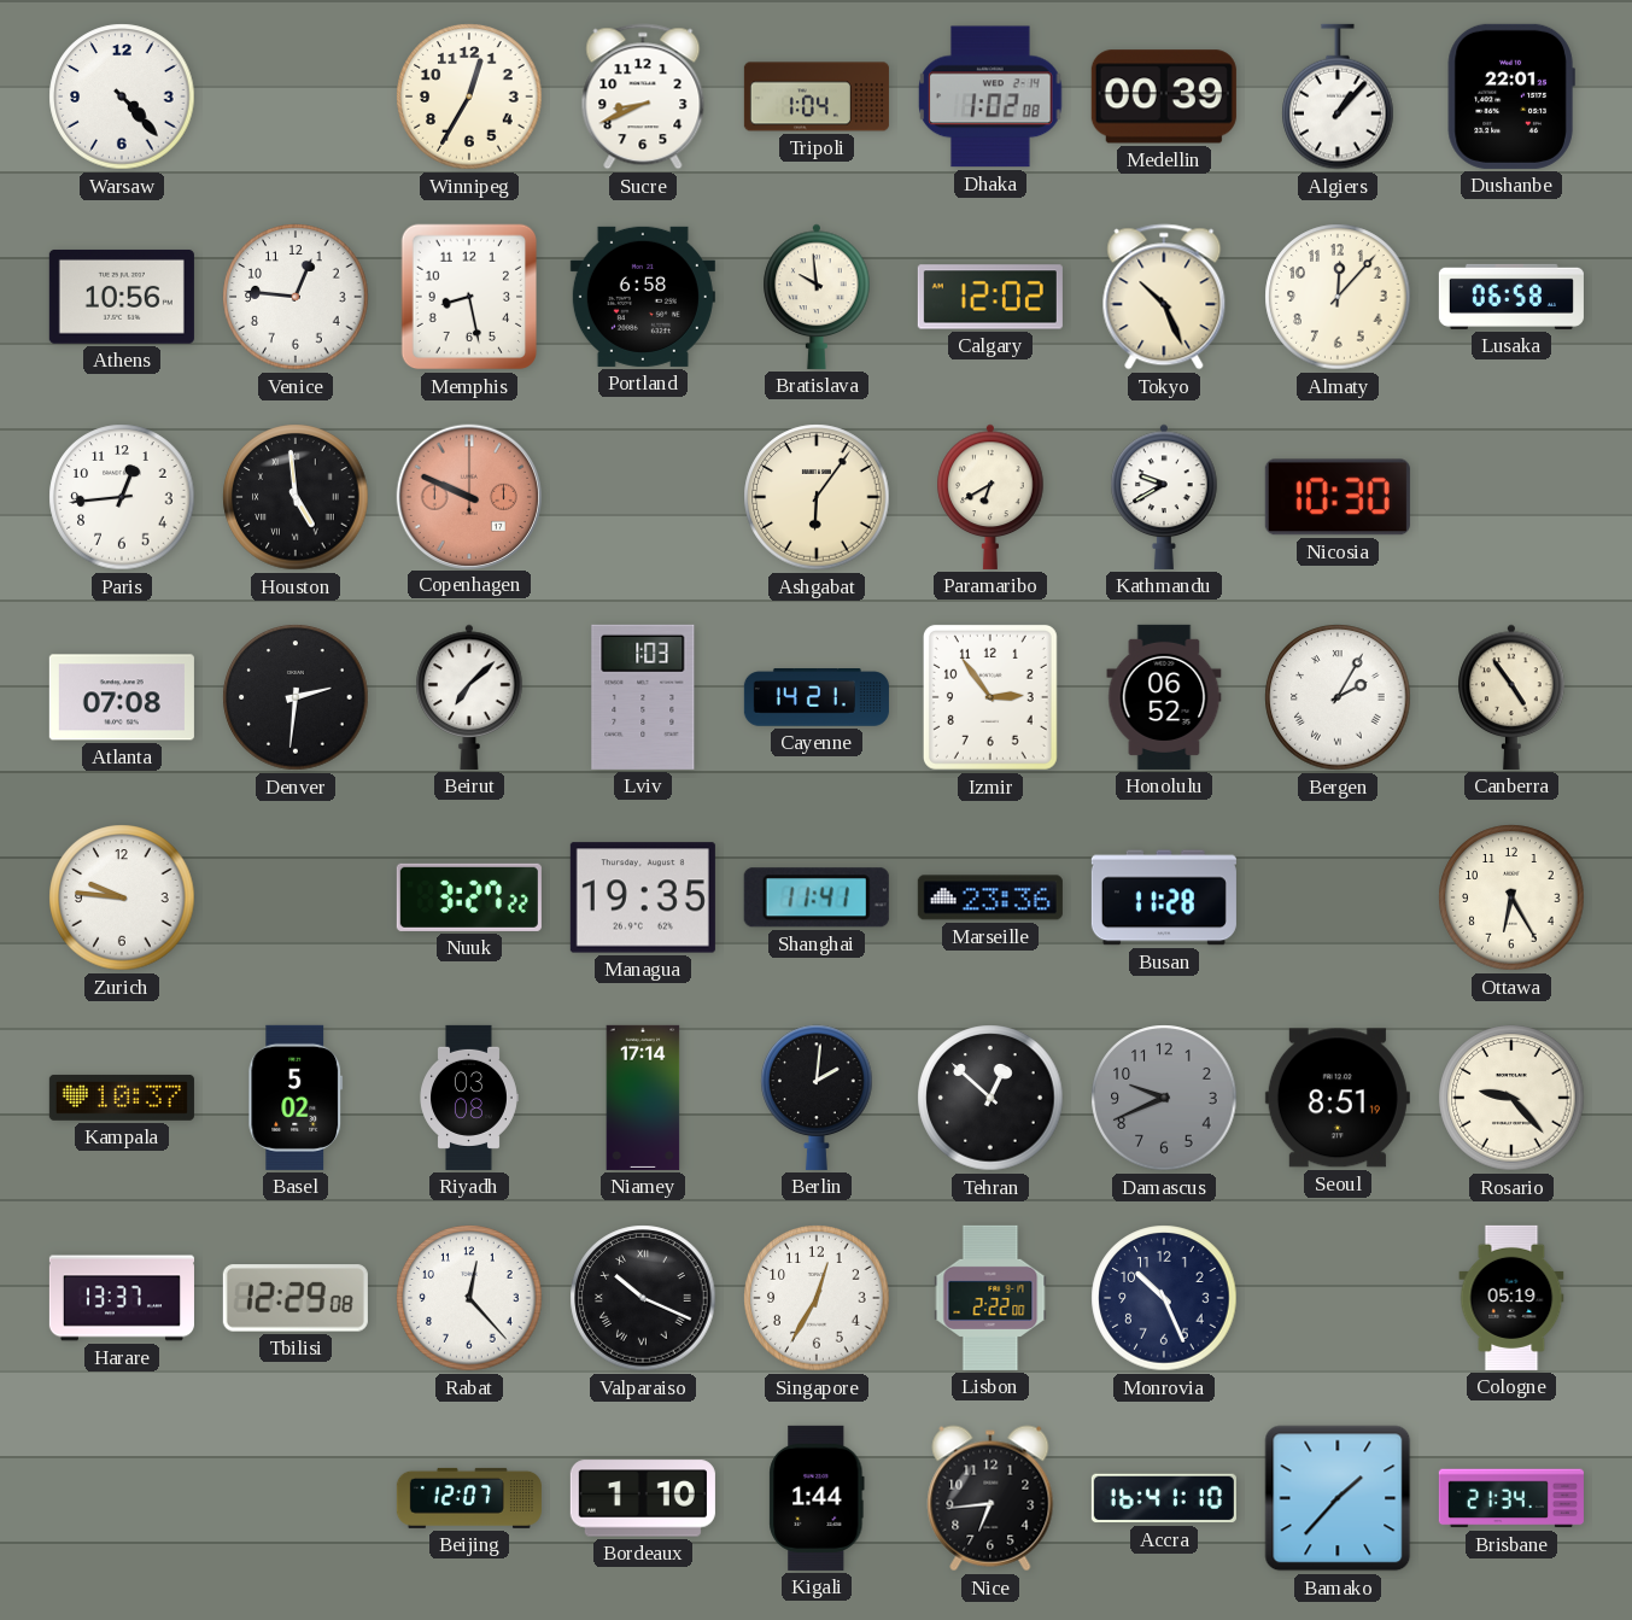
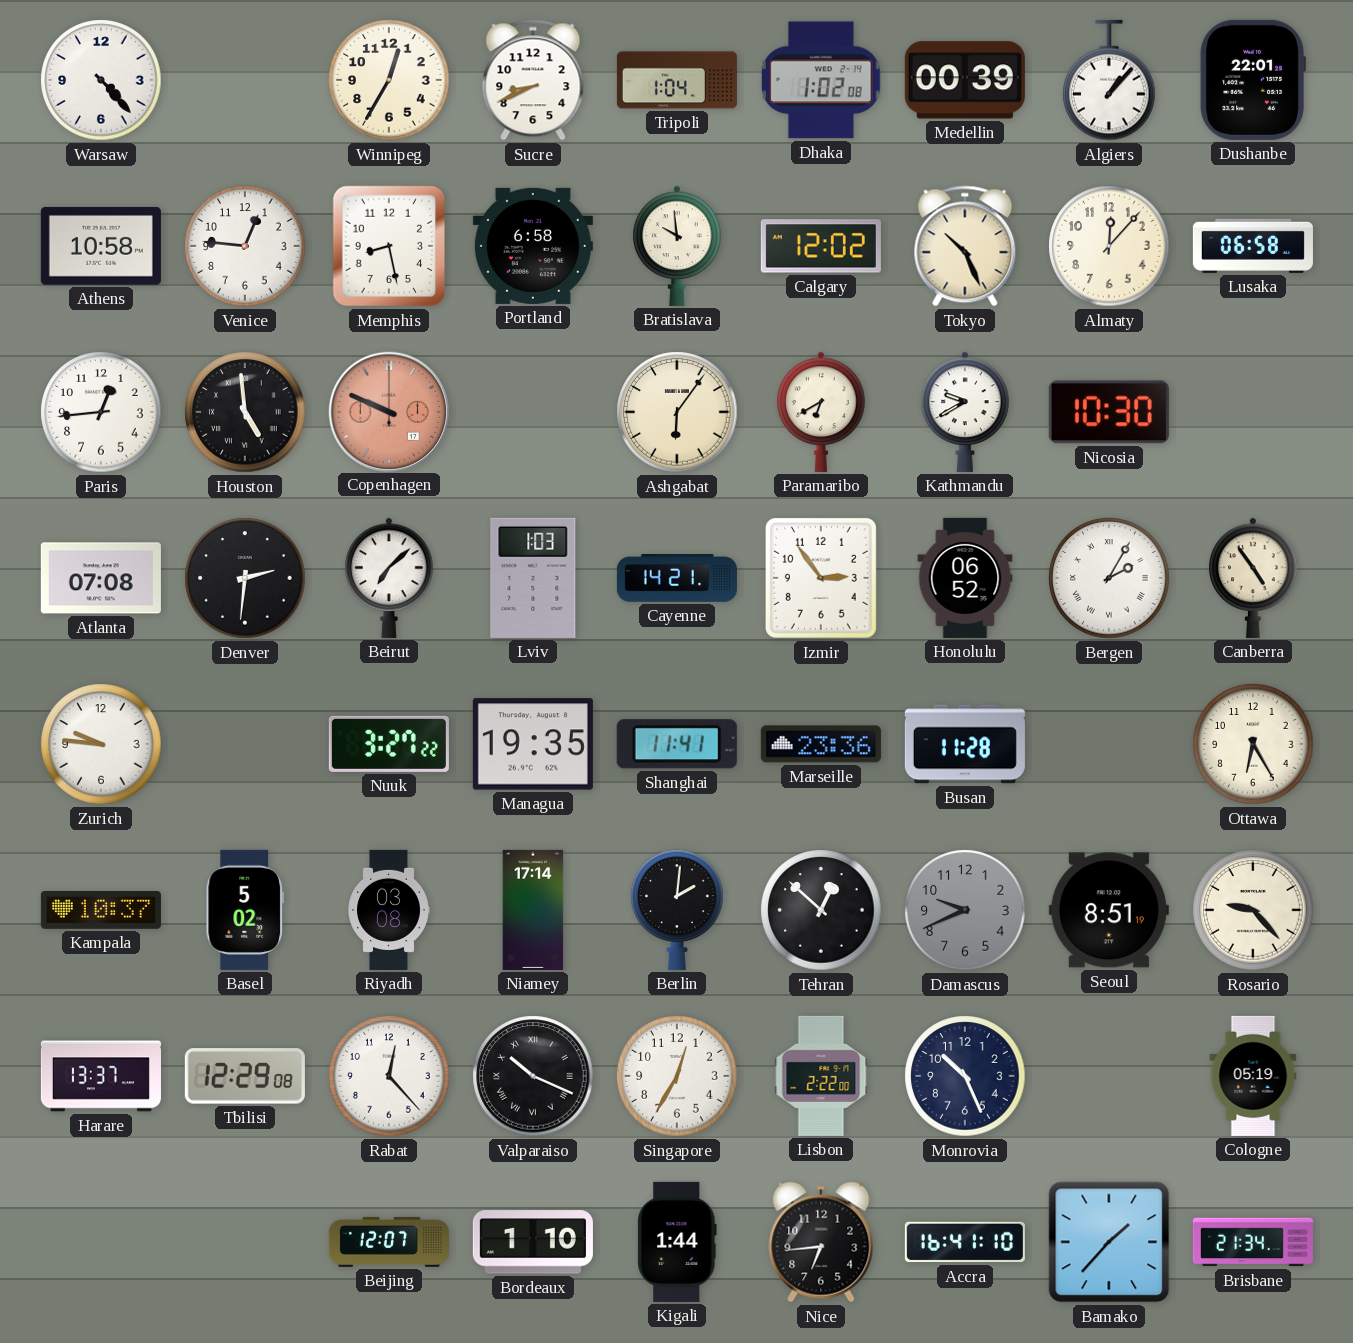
Athens: 10:56 -> 10:58
